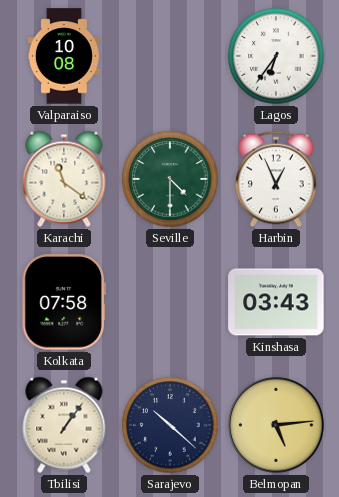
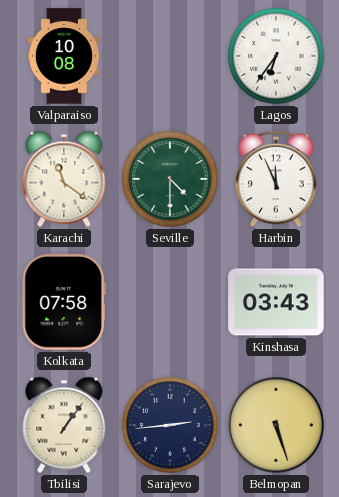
Harbin: 12:56 -> 11:56
Sarajevo: 10:22 -> 2:44
Belmopan: 5:14 -> 5:27
